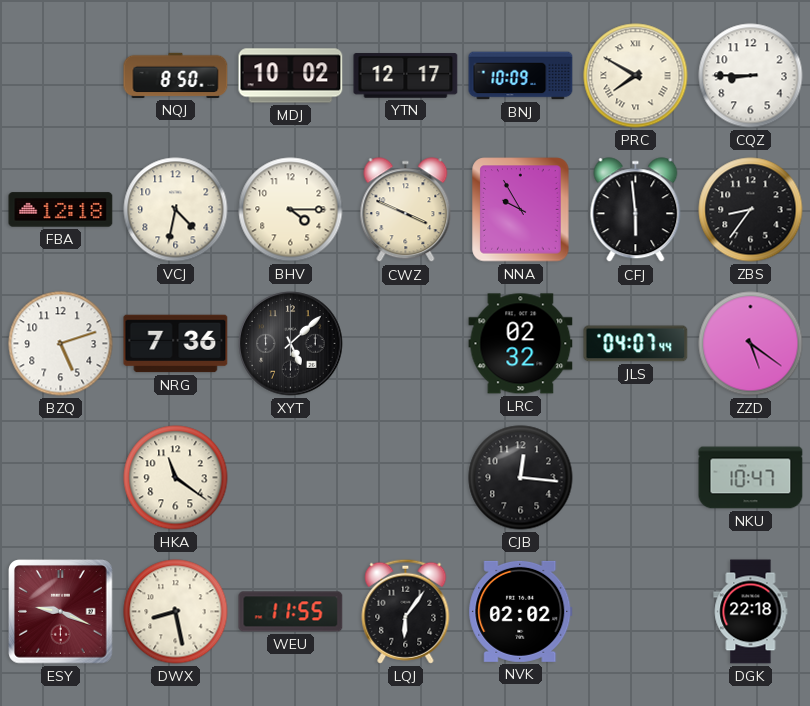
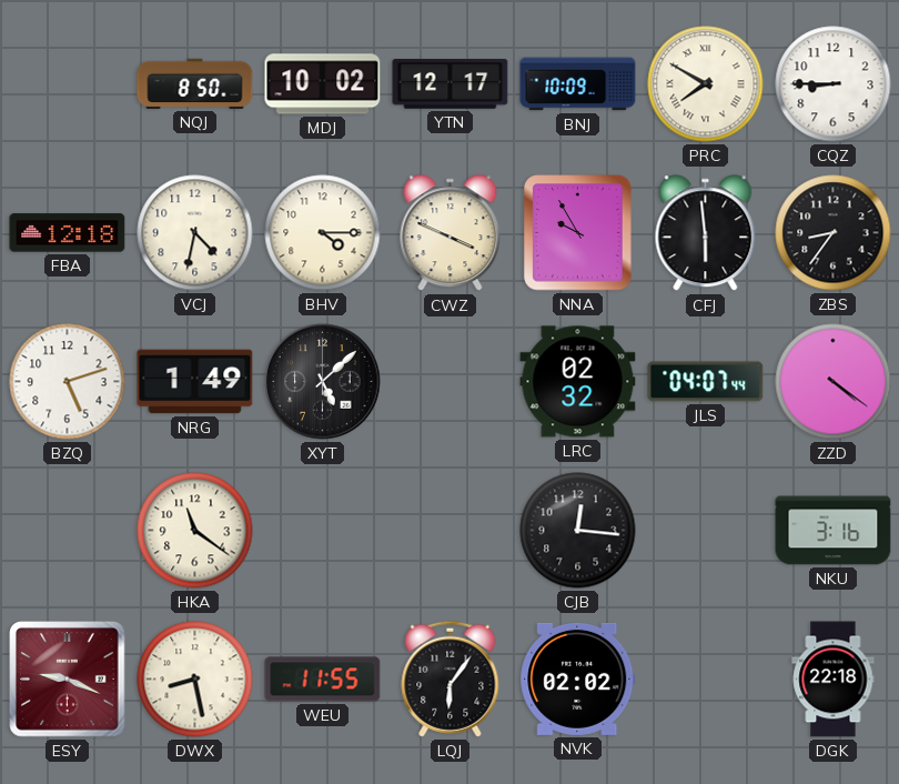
NRG: 7:36 -> 1:49
ZZD: 5:21 -> 4:21
NKU: 10:47 -> 3:16
